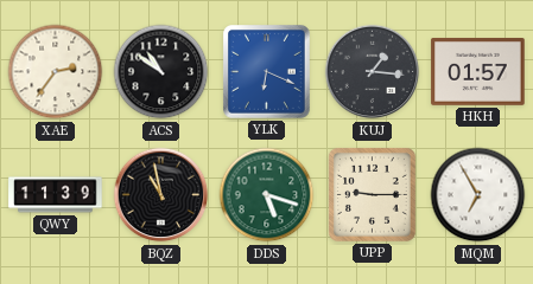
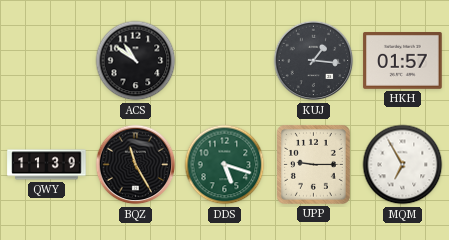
XAE: 2:36 -> none
YLK: 6:19 -> none
BQZ: 10:58 -> 11:25
